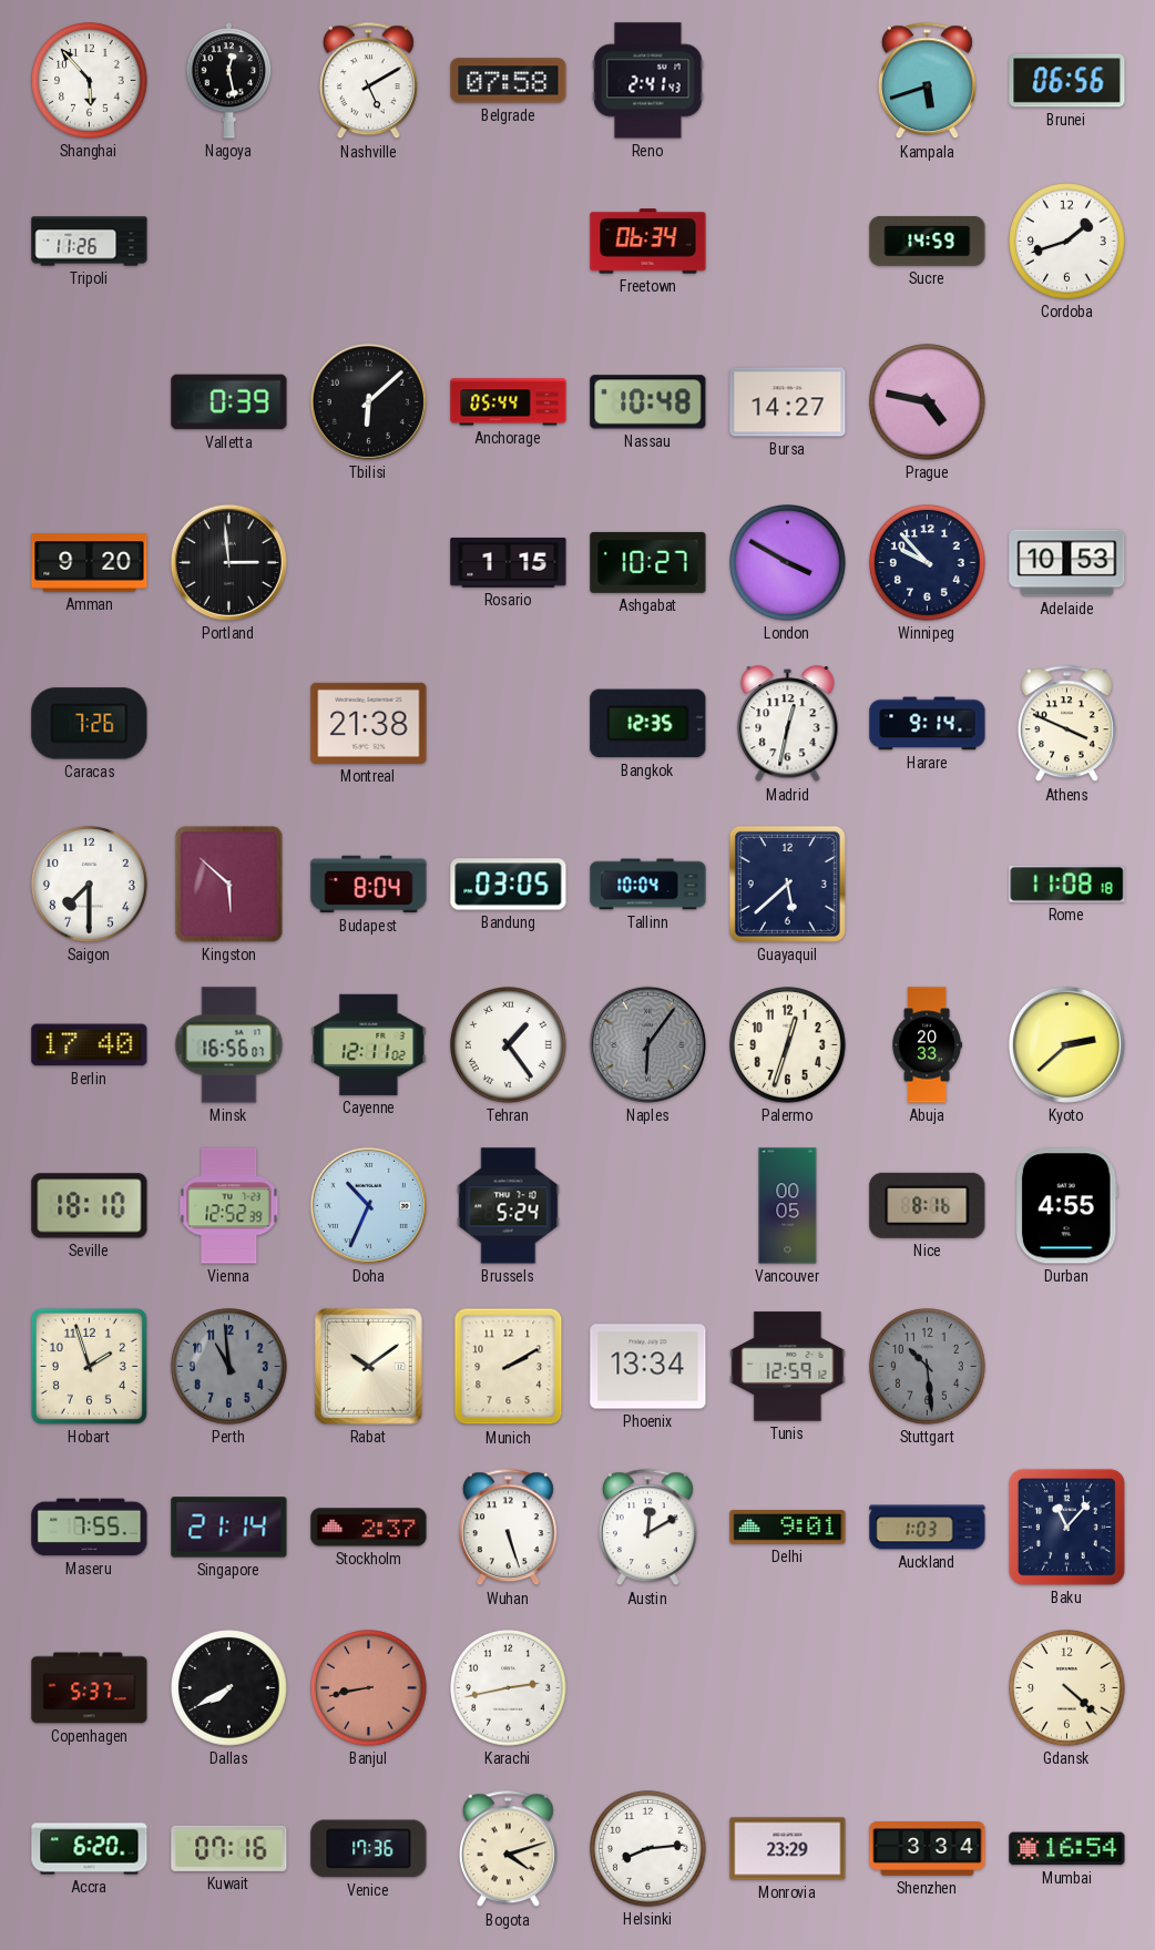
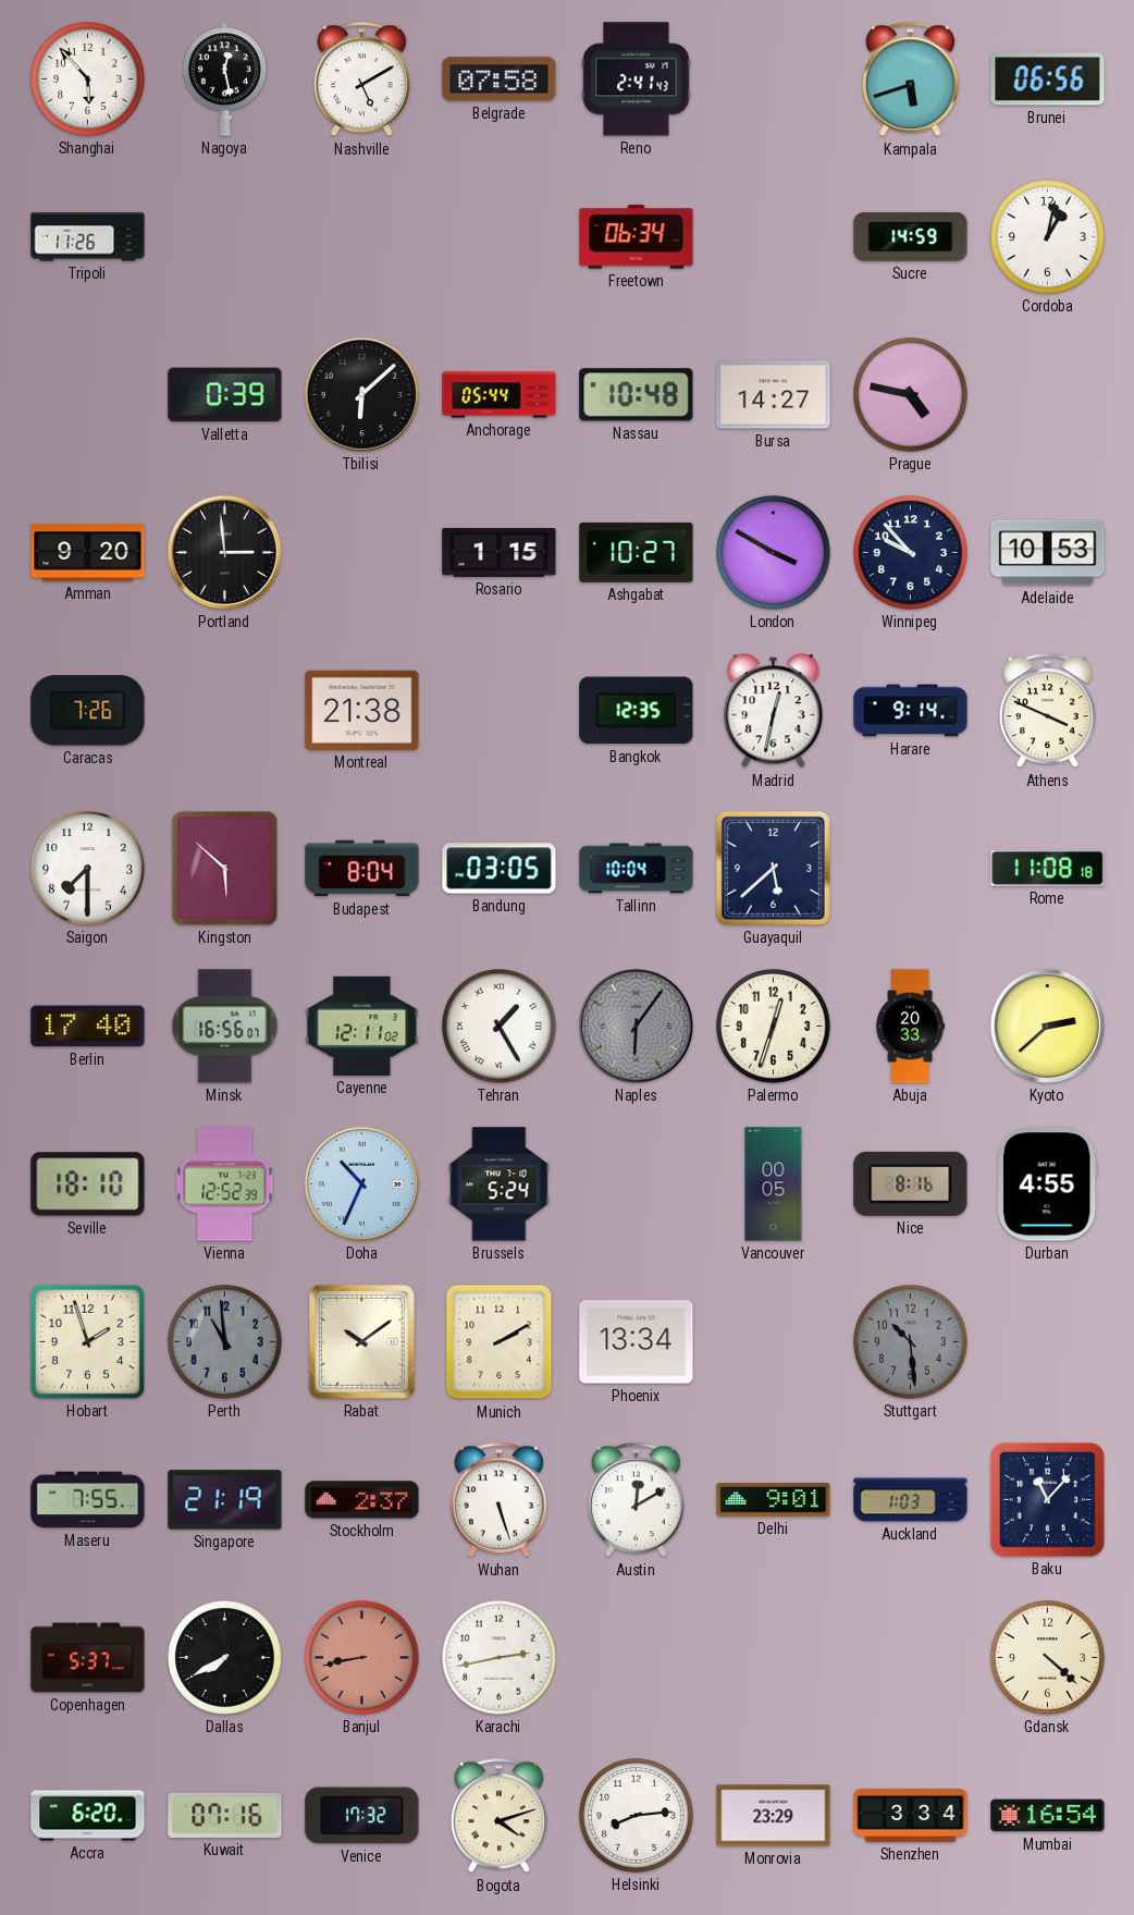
Cordoba: 1:42 -> 1:02
Tehran: 1:24 -> 1:25
Tunis: 12:59 -> none
Singapore: 21:14 -> 21:19
Venice: 17:36 -> 17:32
